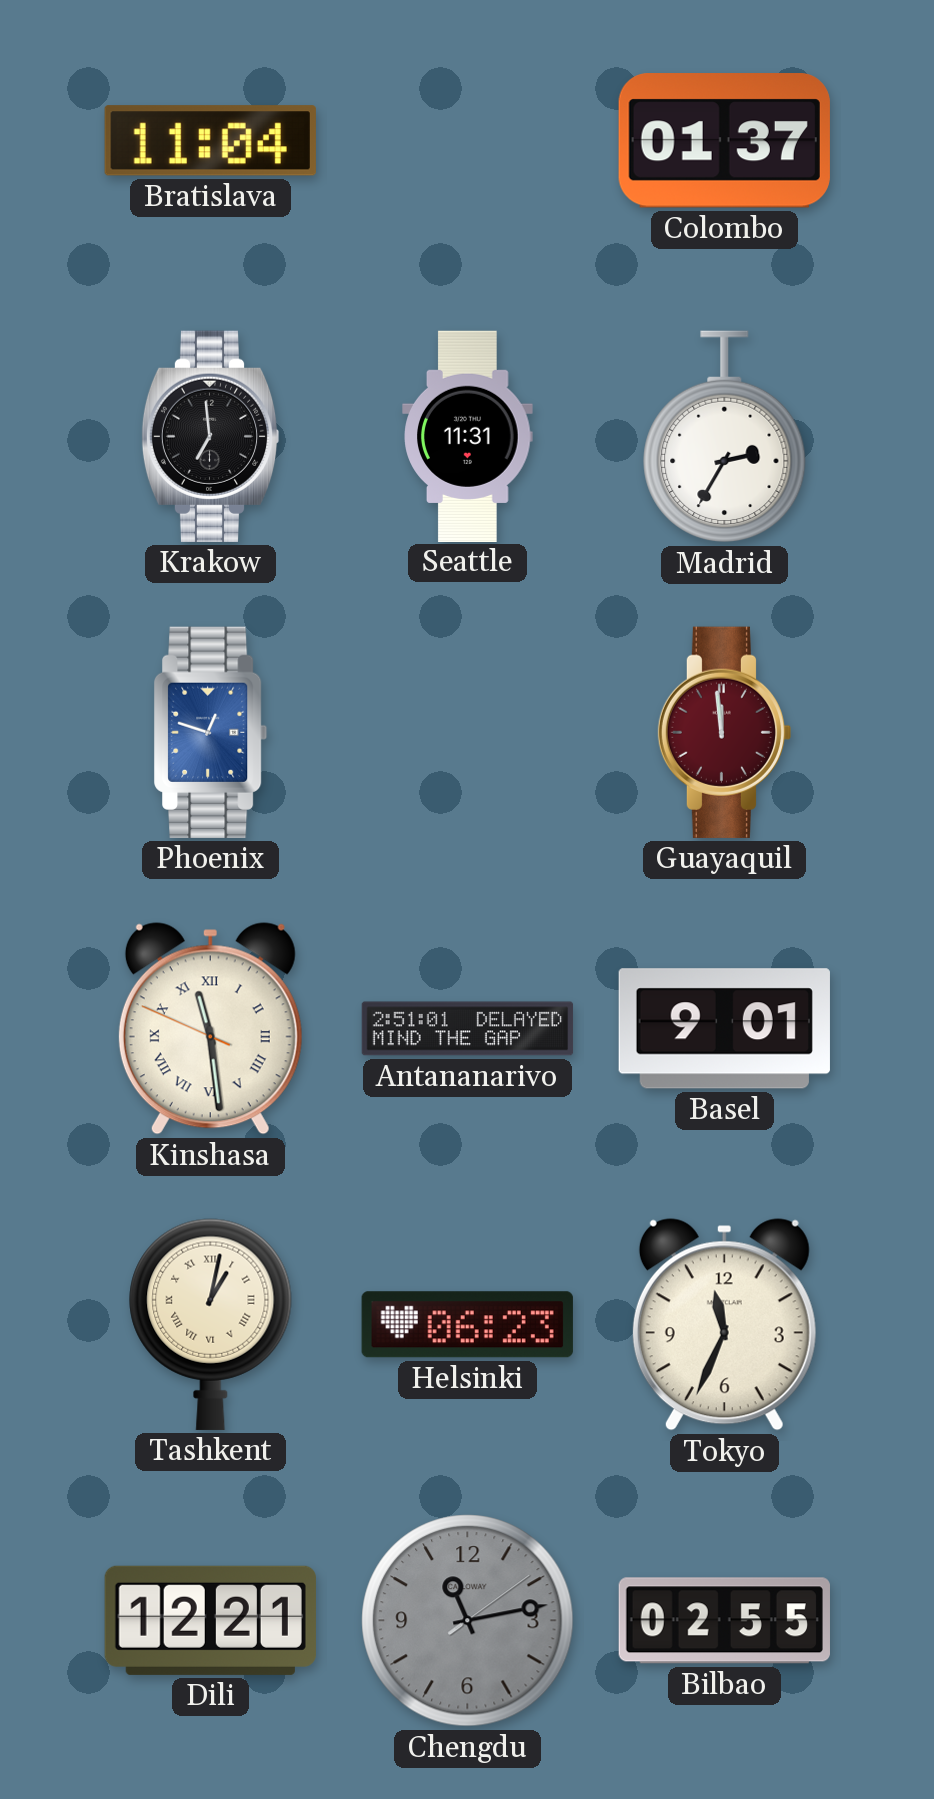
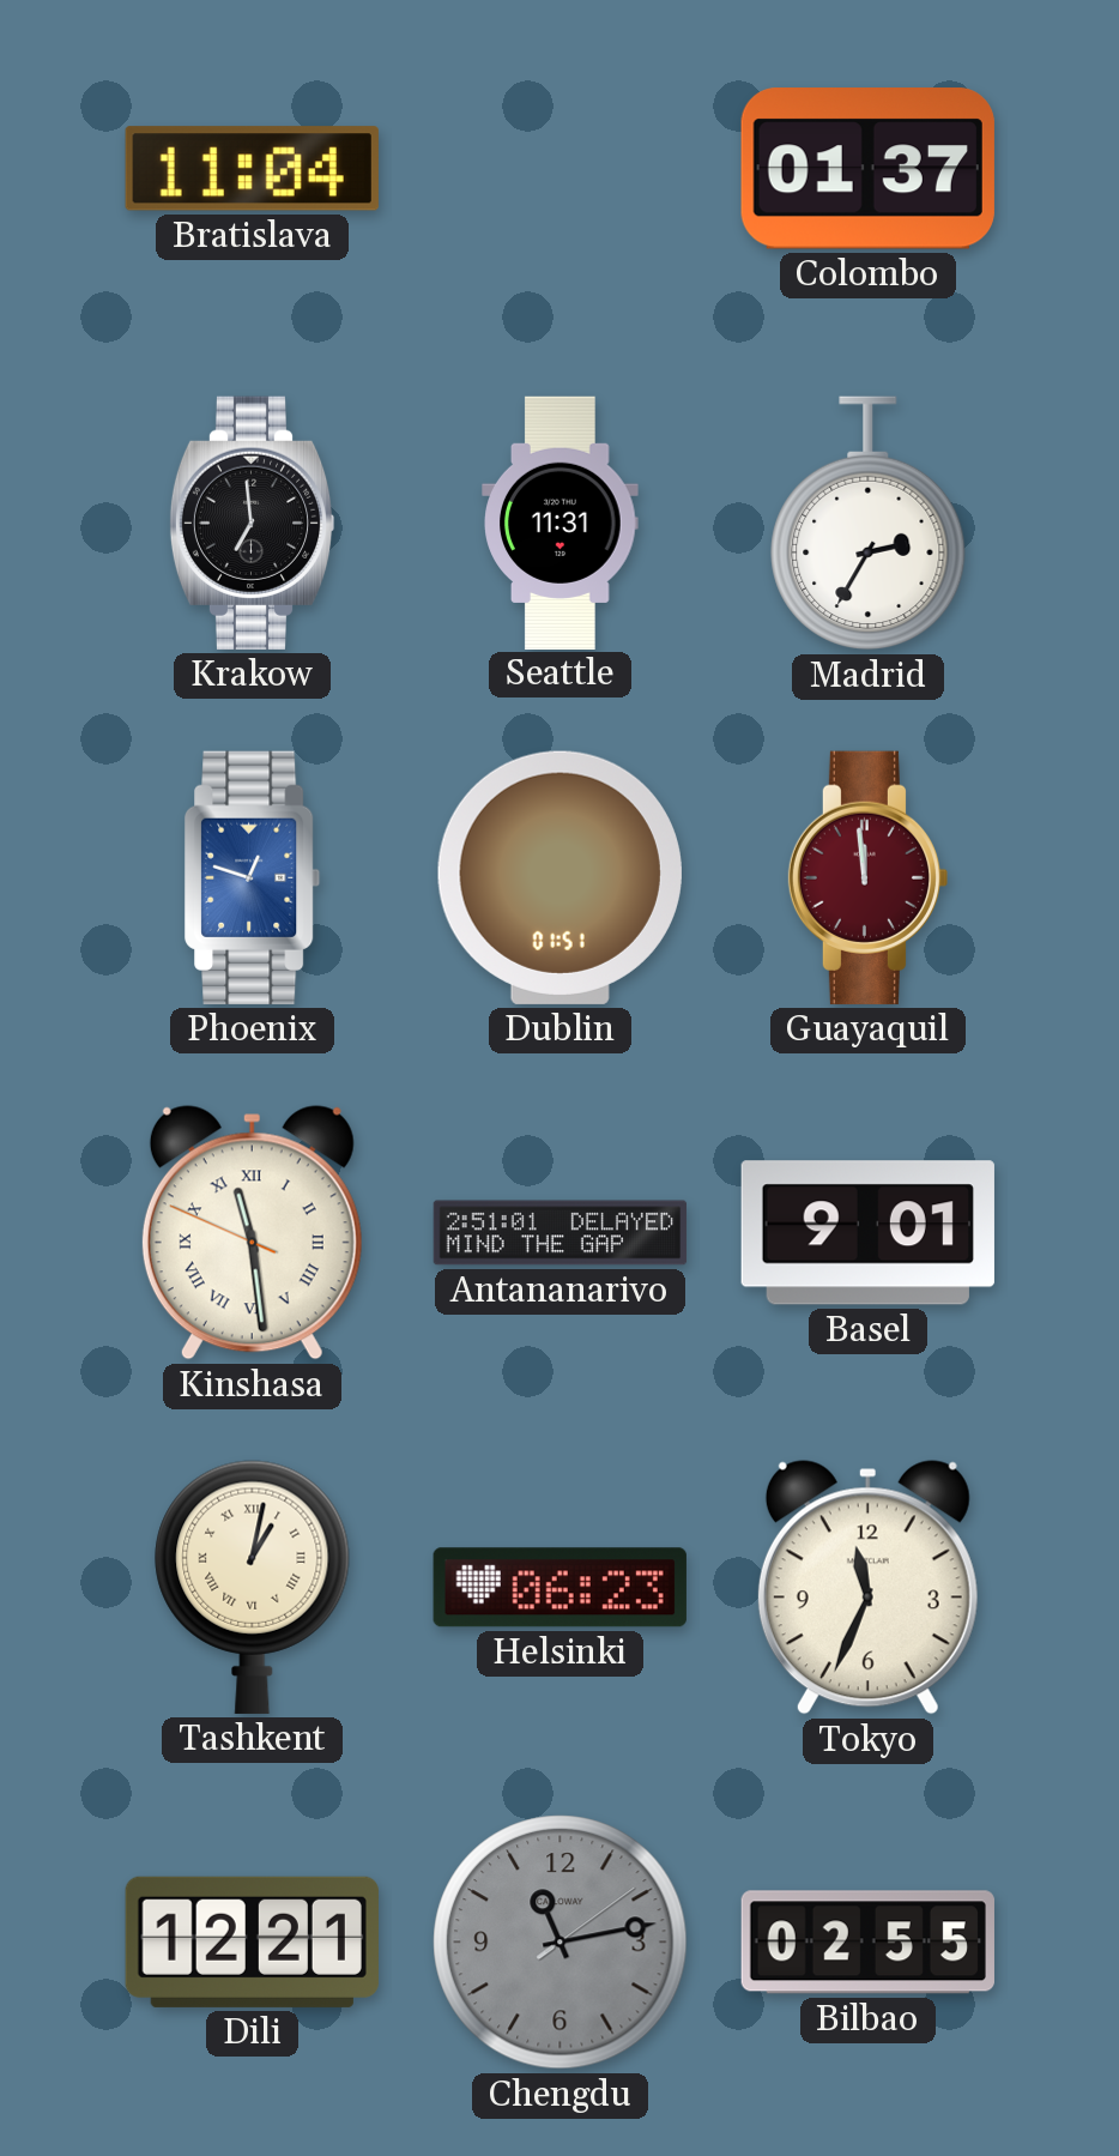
Dublin: none -> 01:51
